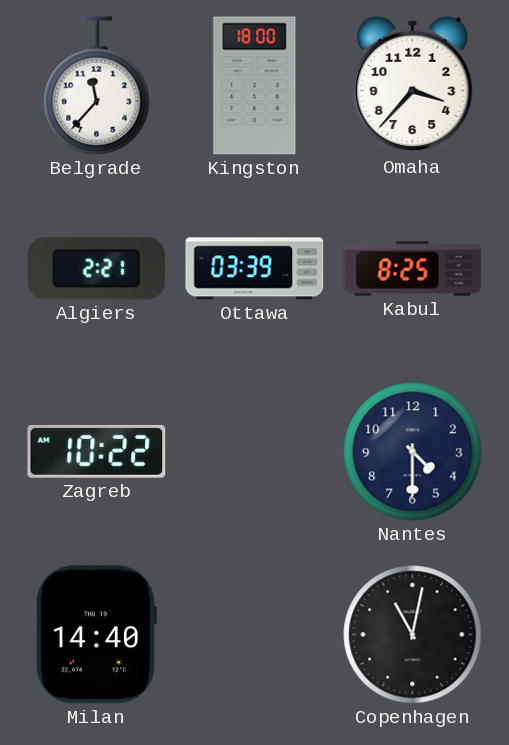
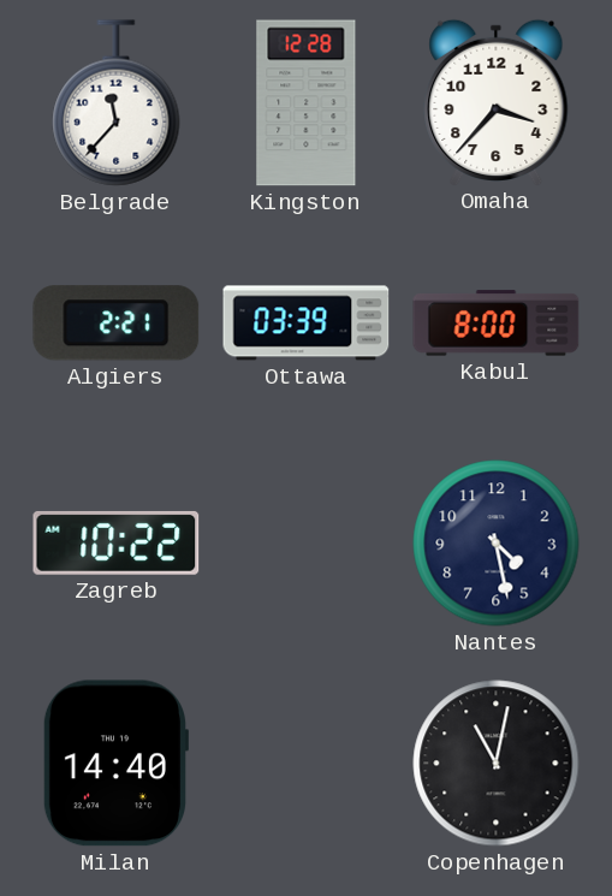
Kingston: 18:00 -> 12:28
Kabul: 8:25 -> 8:00
Nantes: 4:30 -> 4:28
